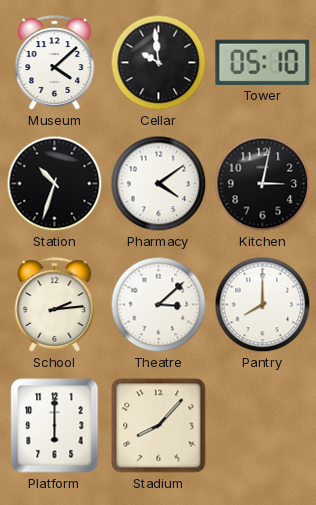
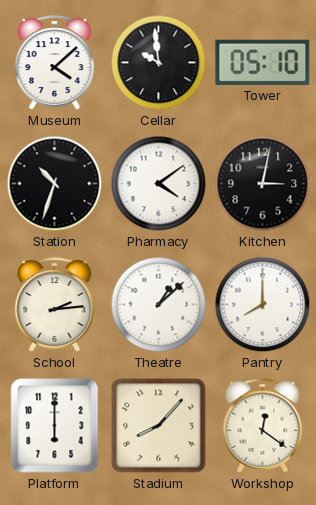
Theatre: 3:08 -> 1:08
Workshop: none -> 12:21
